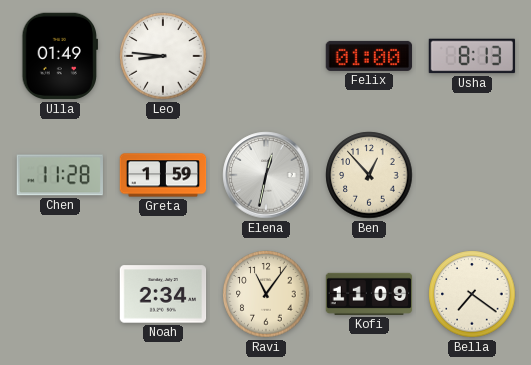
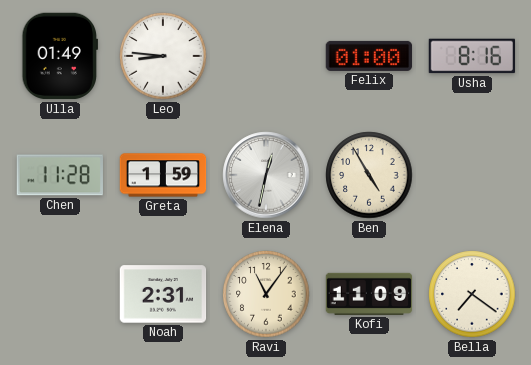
Usha: 8:13 -> 8:16
Ben: 12:53 -> 4:55
Noah: 2:34 -> 2:31
